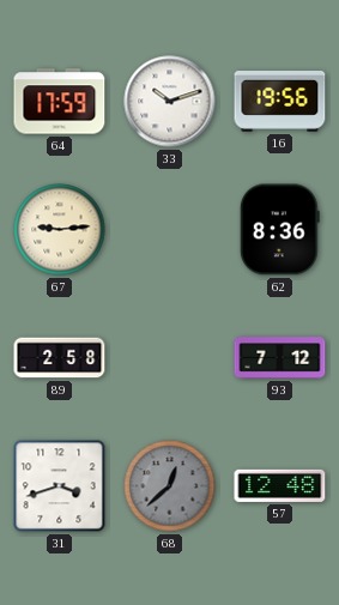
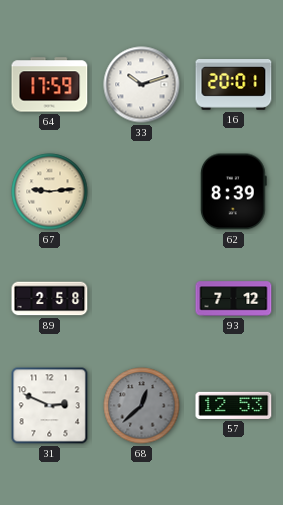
16: 19:56 -> 20:01
62: 8:36 -> 8:39
31: 3:42 -> 2:49
57: 12:48 -> 12:53
